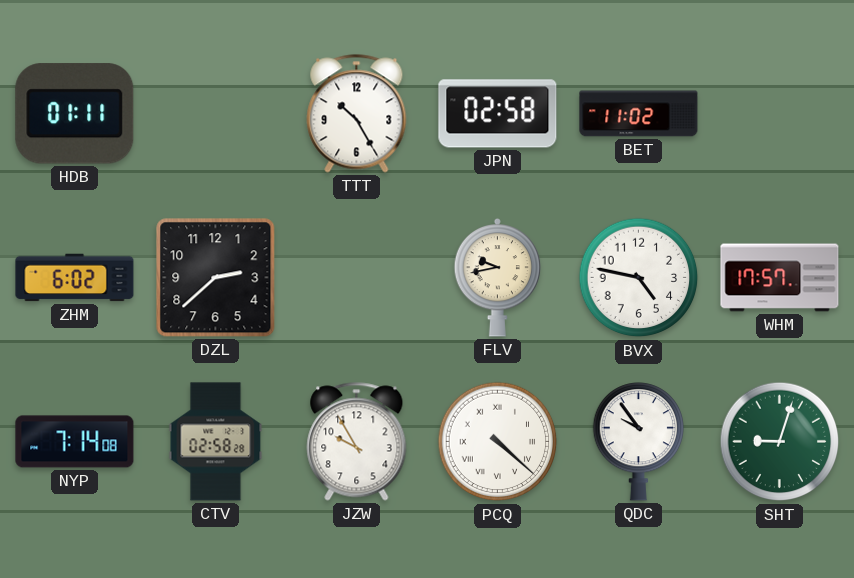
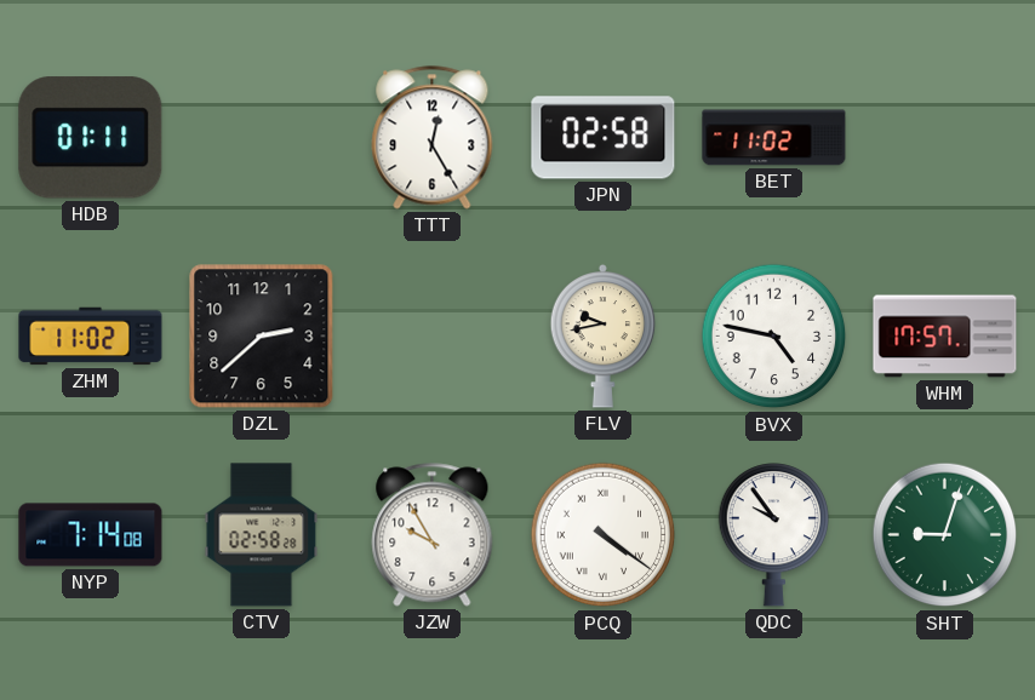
TTT: 10:25 -> 12:25
ZHM: 6:02 -> 11:02
PCQ: 4:22 -> 4:21
